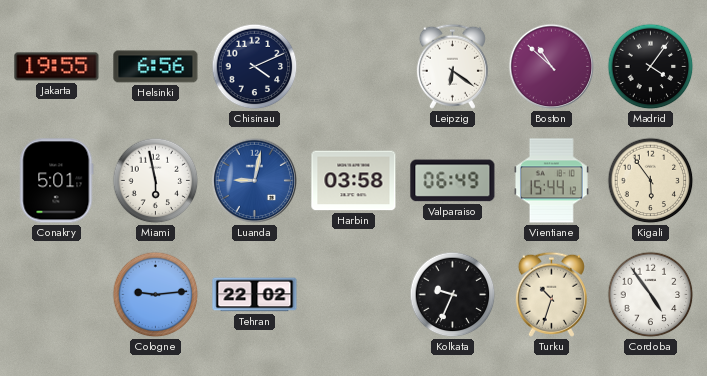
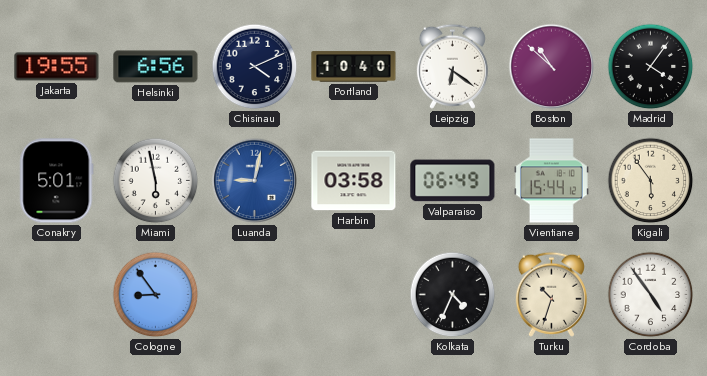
Portland: none -> 10:40
Cologne: 9:14 -> 8:54
Tehran: 22:02 -> none
Kolkata: 9:34 -> 4:34
